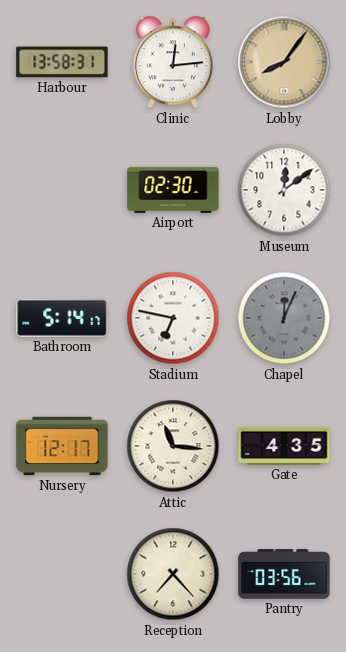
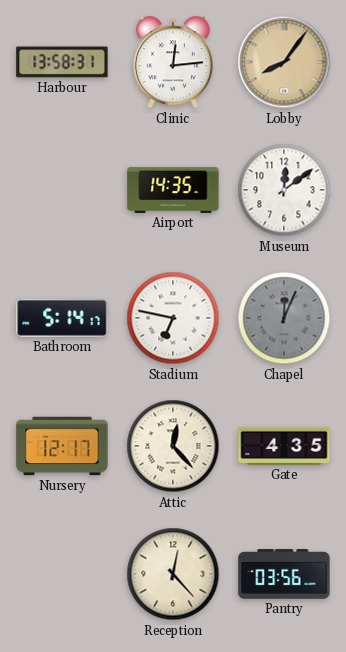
Airport: 02:30 -> 14:35
Attic: 11:16 -> 12:23
Reception: 7:23 -> 12:23
